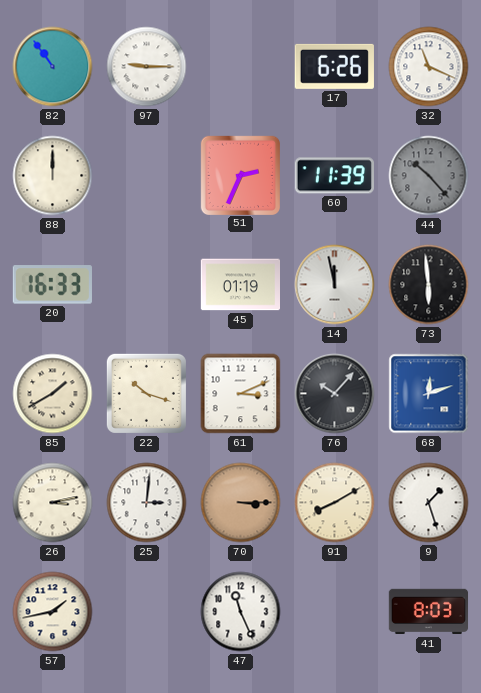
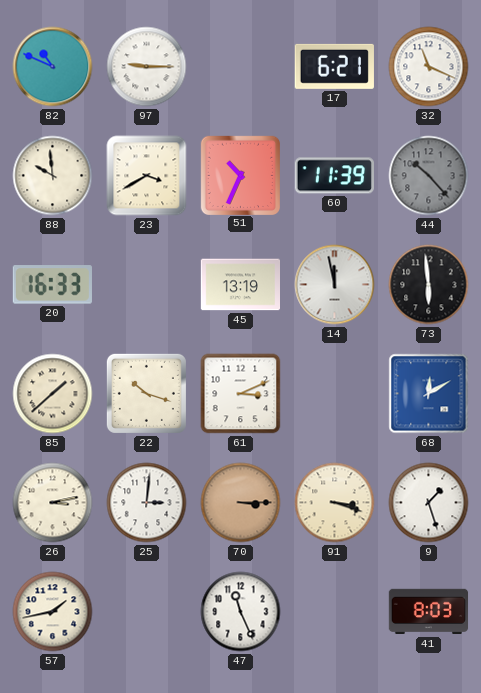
82: 10:54 -> 10:49
17: 6:26 -> 6:21
88: 12:00 -> 9:59
23: none -> 3:40
51: 2:34 -> 10:34
45: 01:19 -> 13:19
85: 1:40 -> 1:38
76: 10:07 -> none
68: 12:12 -> 12:10
91: 8:10 -> 3:18
